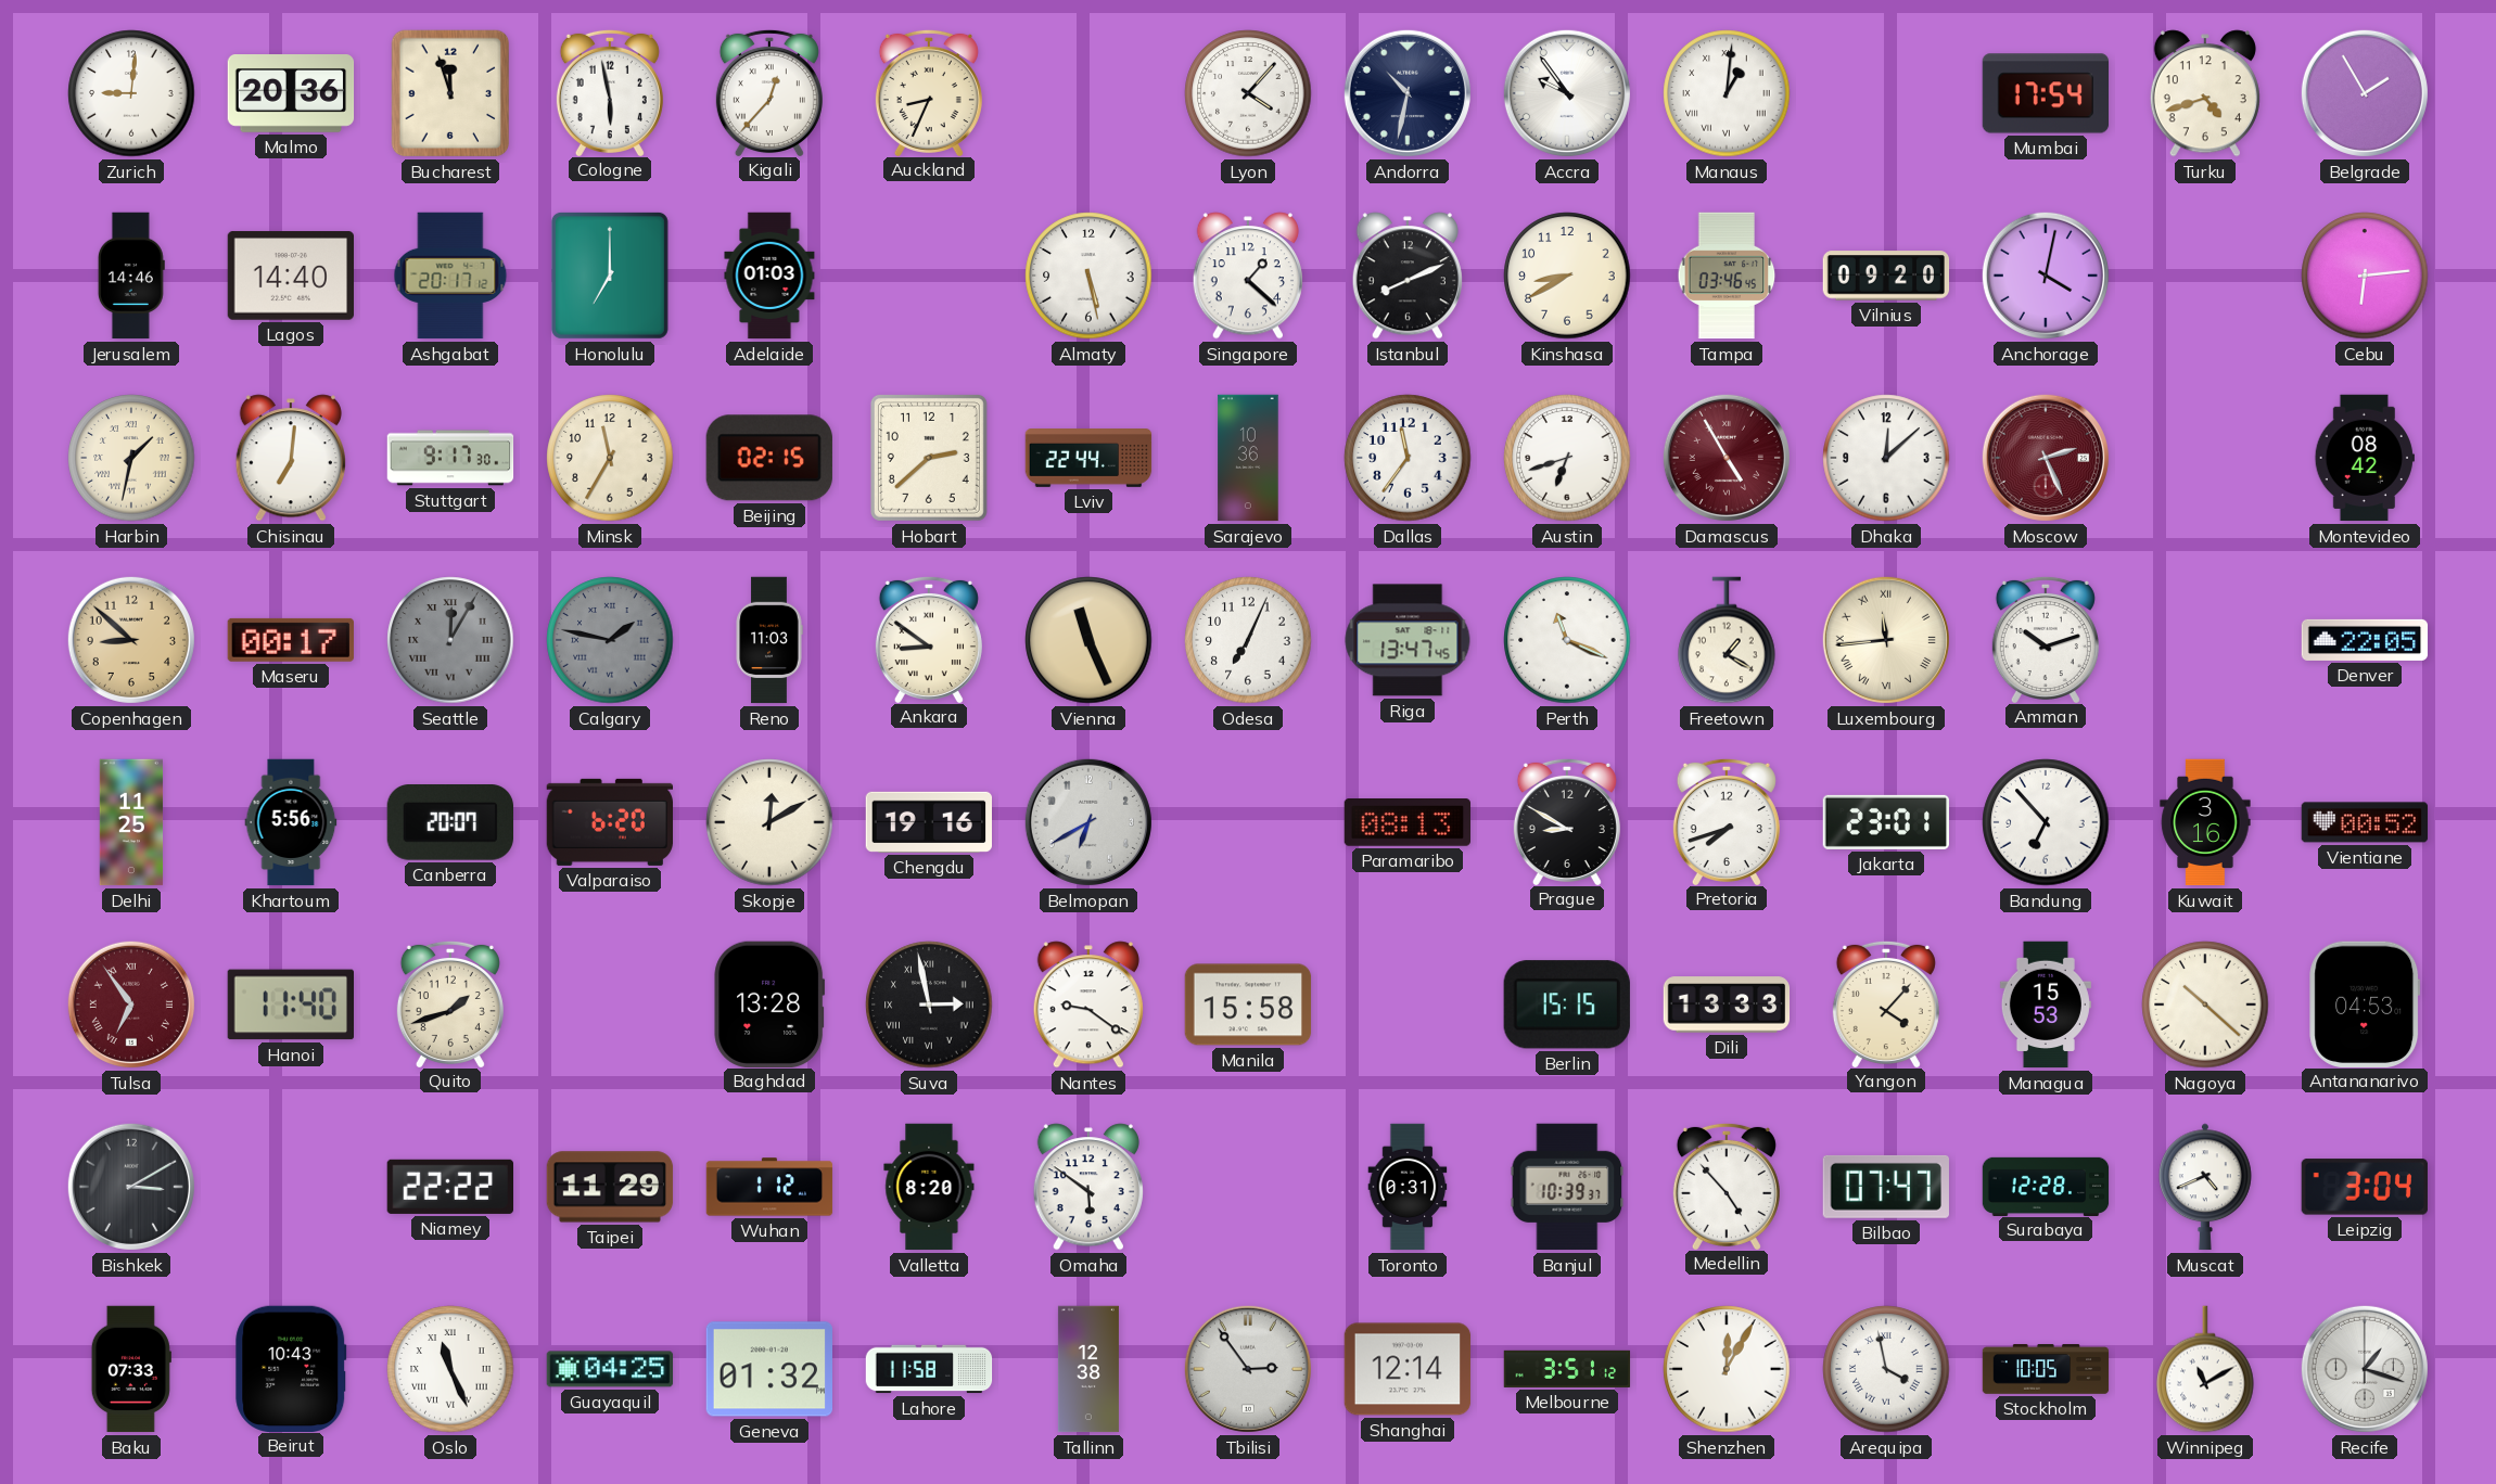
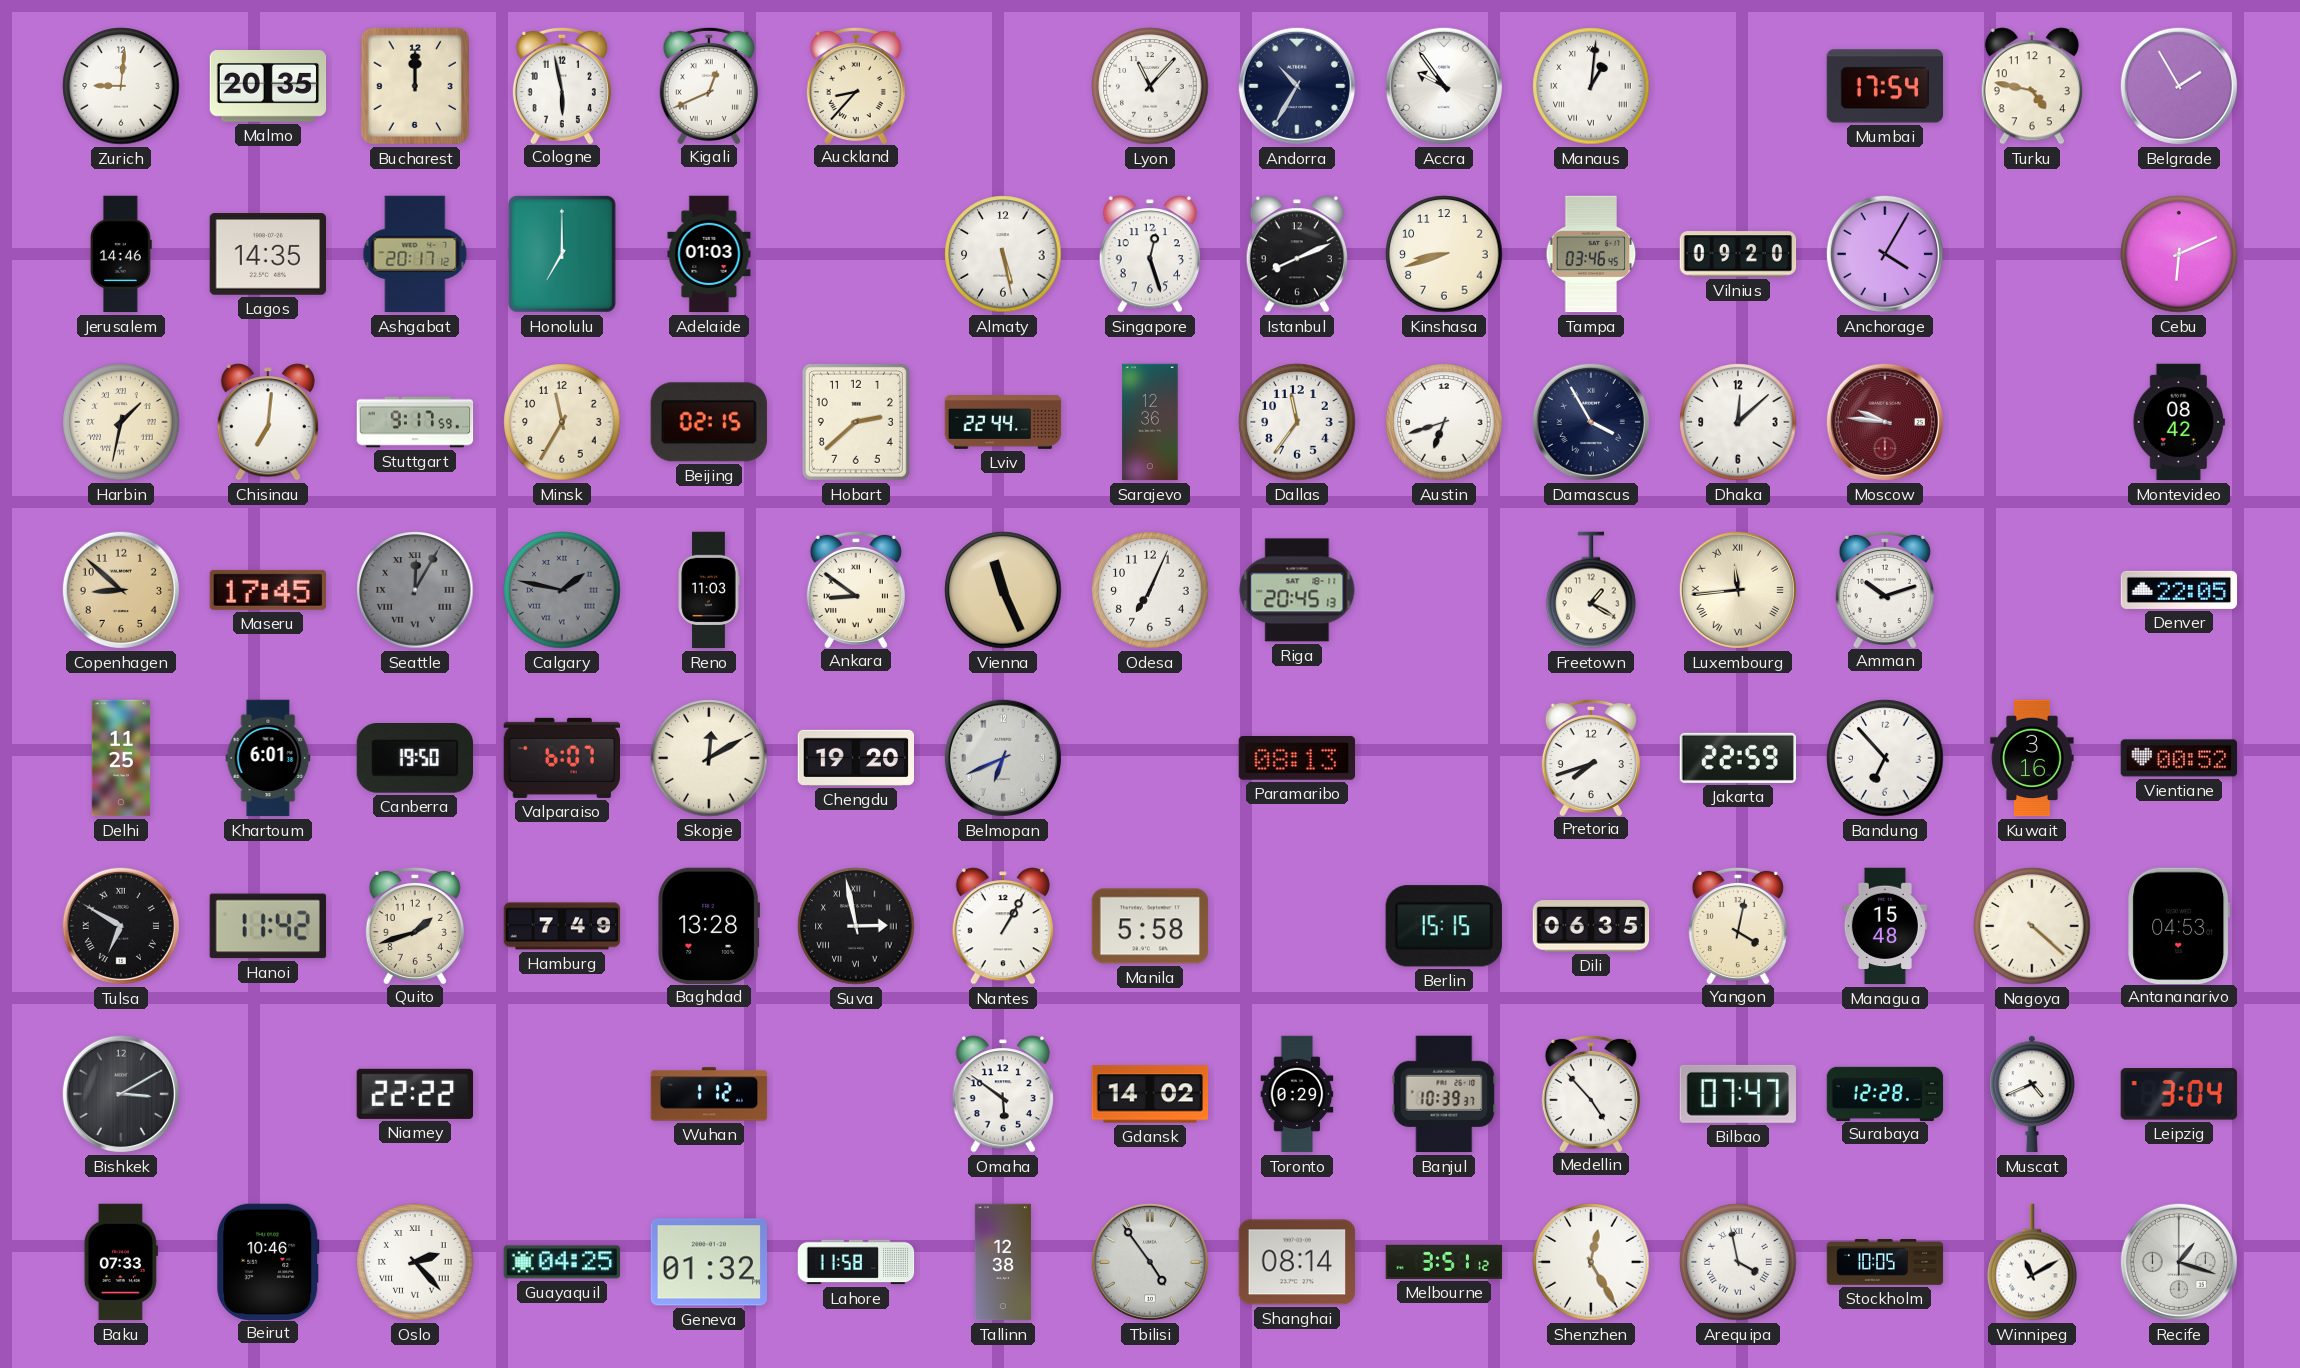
Malmo: 20:36 -> 20:35
Bucharest: 11:57 -> 12:00
Kigali: 12:37 -> 12:41
Auckland: 8:34 -> 8:37
Lyon: 4:07 -> 11:07
Andorra: 10:32 -> 10:35
Turku: 4:42 -> 4:47
Lagos: 14:40 -> 14:35
Singapore: 1:22 -> 12:27
Kinshasa: 8:40 -> 8:42
Anchorage: 4:02 -> 4:05
Cebu: 6:14 -> 6:11
Stuttgart: 9:17:30 -> 9:17:59
Sarajevo: 10:36 -> 12:36
Damascus: 4:55 -> 3:55
Damascus dial: burgundy -> navy
Moscow: 2:26 -> 9:46
Maseru: 00:17 -> 17:45
Riga: 13:47 -> 20:45
Perth: 11:19 -> none
Khartoum: 5:56 -> 6:01
Canberra: 20:07 -> 19:50
Valparaiso: 6:20 -> 6:07
Chengdu: 19:16 -> 19:20
Belmopan: 6:40 -> 6:41
Prague: 8:50 -> none
Jakarta: 23:01 -> 22:59
Tulsa: 6:54 -> 6:50
Tulsa dial: burgundy -> black
Hanoi: 11:40 -> 11:42
Hamburg: none -> 7:49
Nantes: 9:21 -> 1:05
Manila: 15:58 -> 5:58
Dili: 13:33 -> 06:35
Yangon: 4:07 -> 4:02
Managua: 15:53 -> 15:48
Nagoya: 10:22 -> 4:22
Taipei: 11:29 -> none
Valletta: 8:20 -> none
Gdansk: none -> 14:02
Toronto: 0:31 -> 0:29
Beirut: 10:43 -> 10:46
Oslo: 11:26 -> 2:23
Tbilisi: 2:54 -> 4:54
Shanghai: 12:14 -> 08:14
Shenzhen: 12:05 -> 12:25
